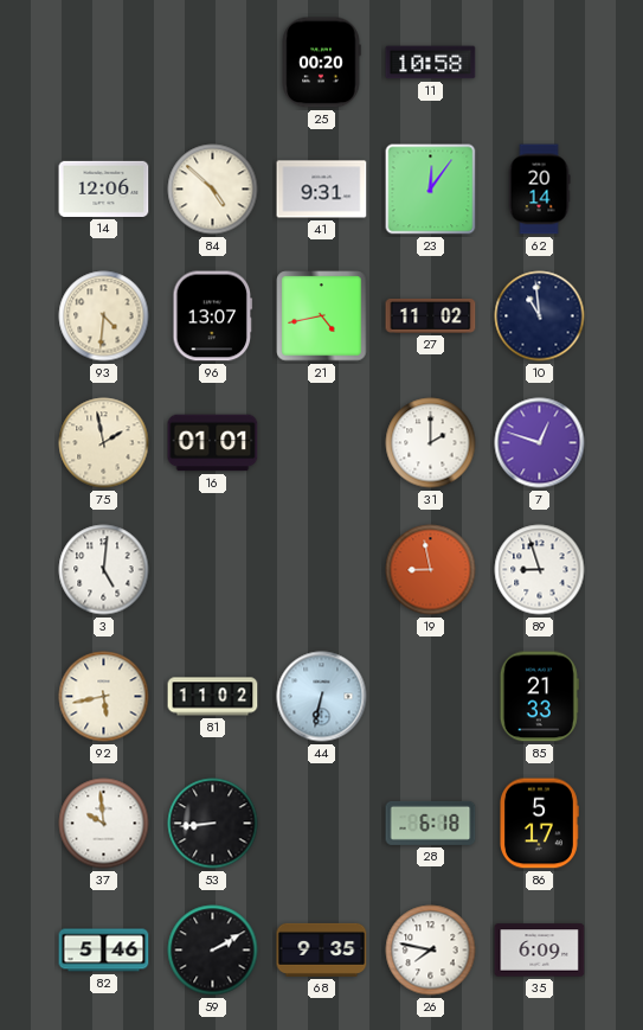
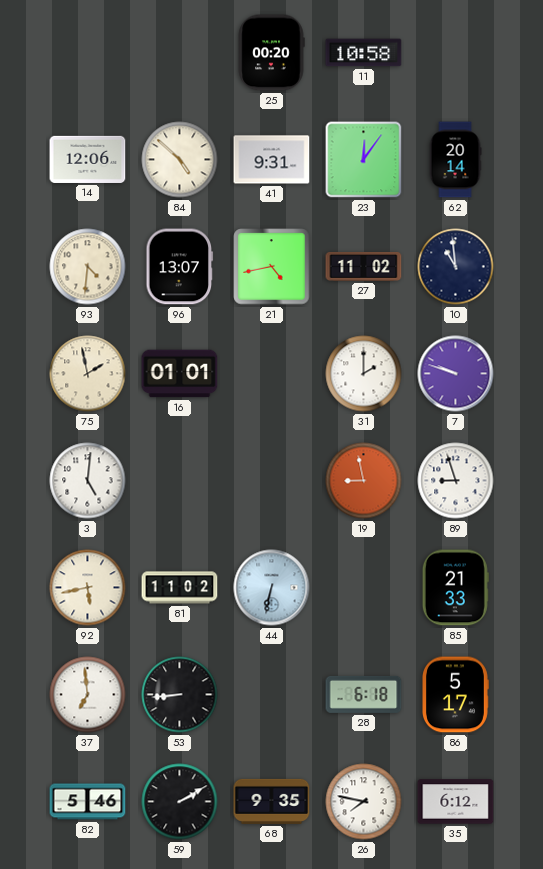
7: 12:48 -> 9:48
37: 9:59 -> 6:59
35: 6:09 -> 6:12
